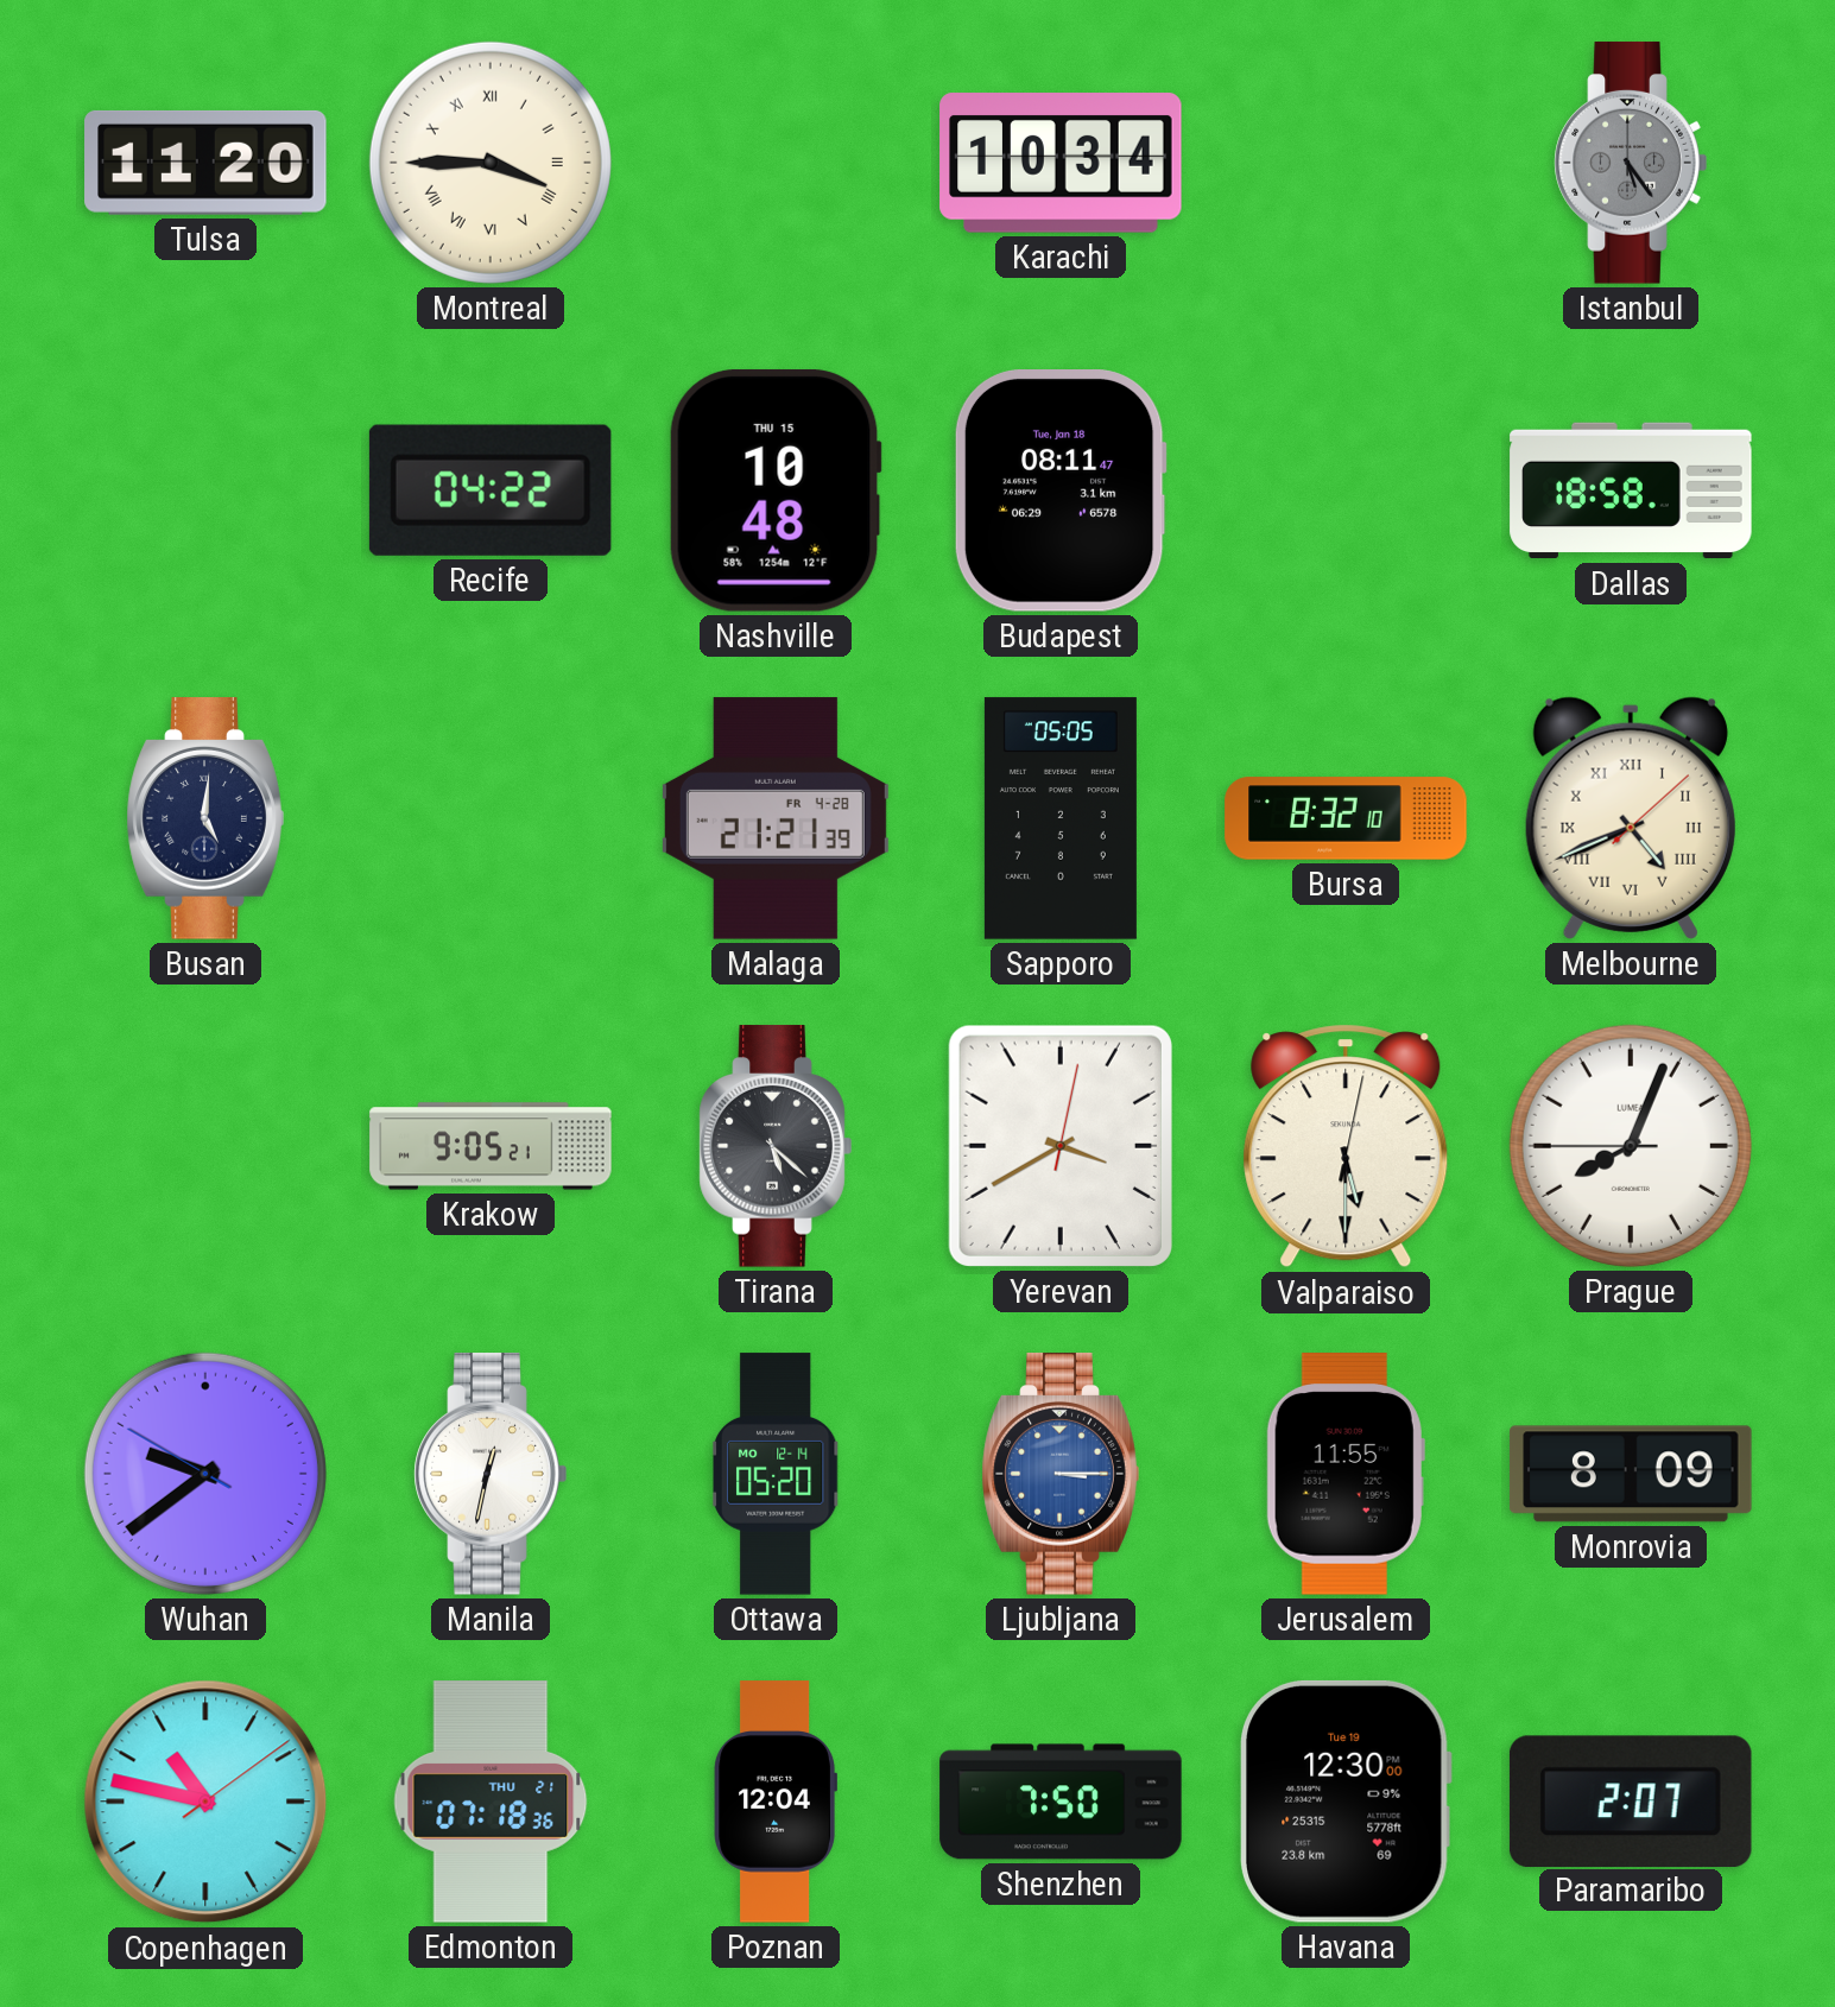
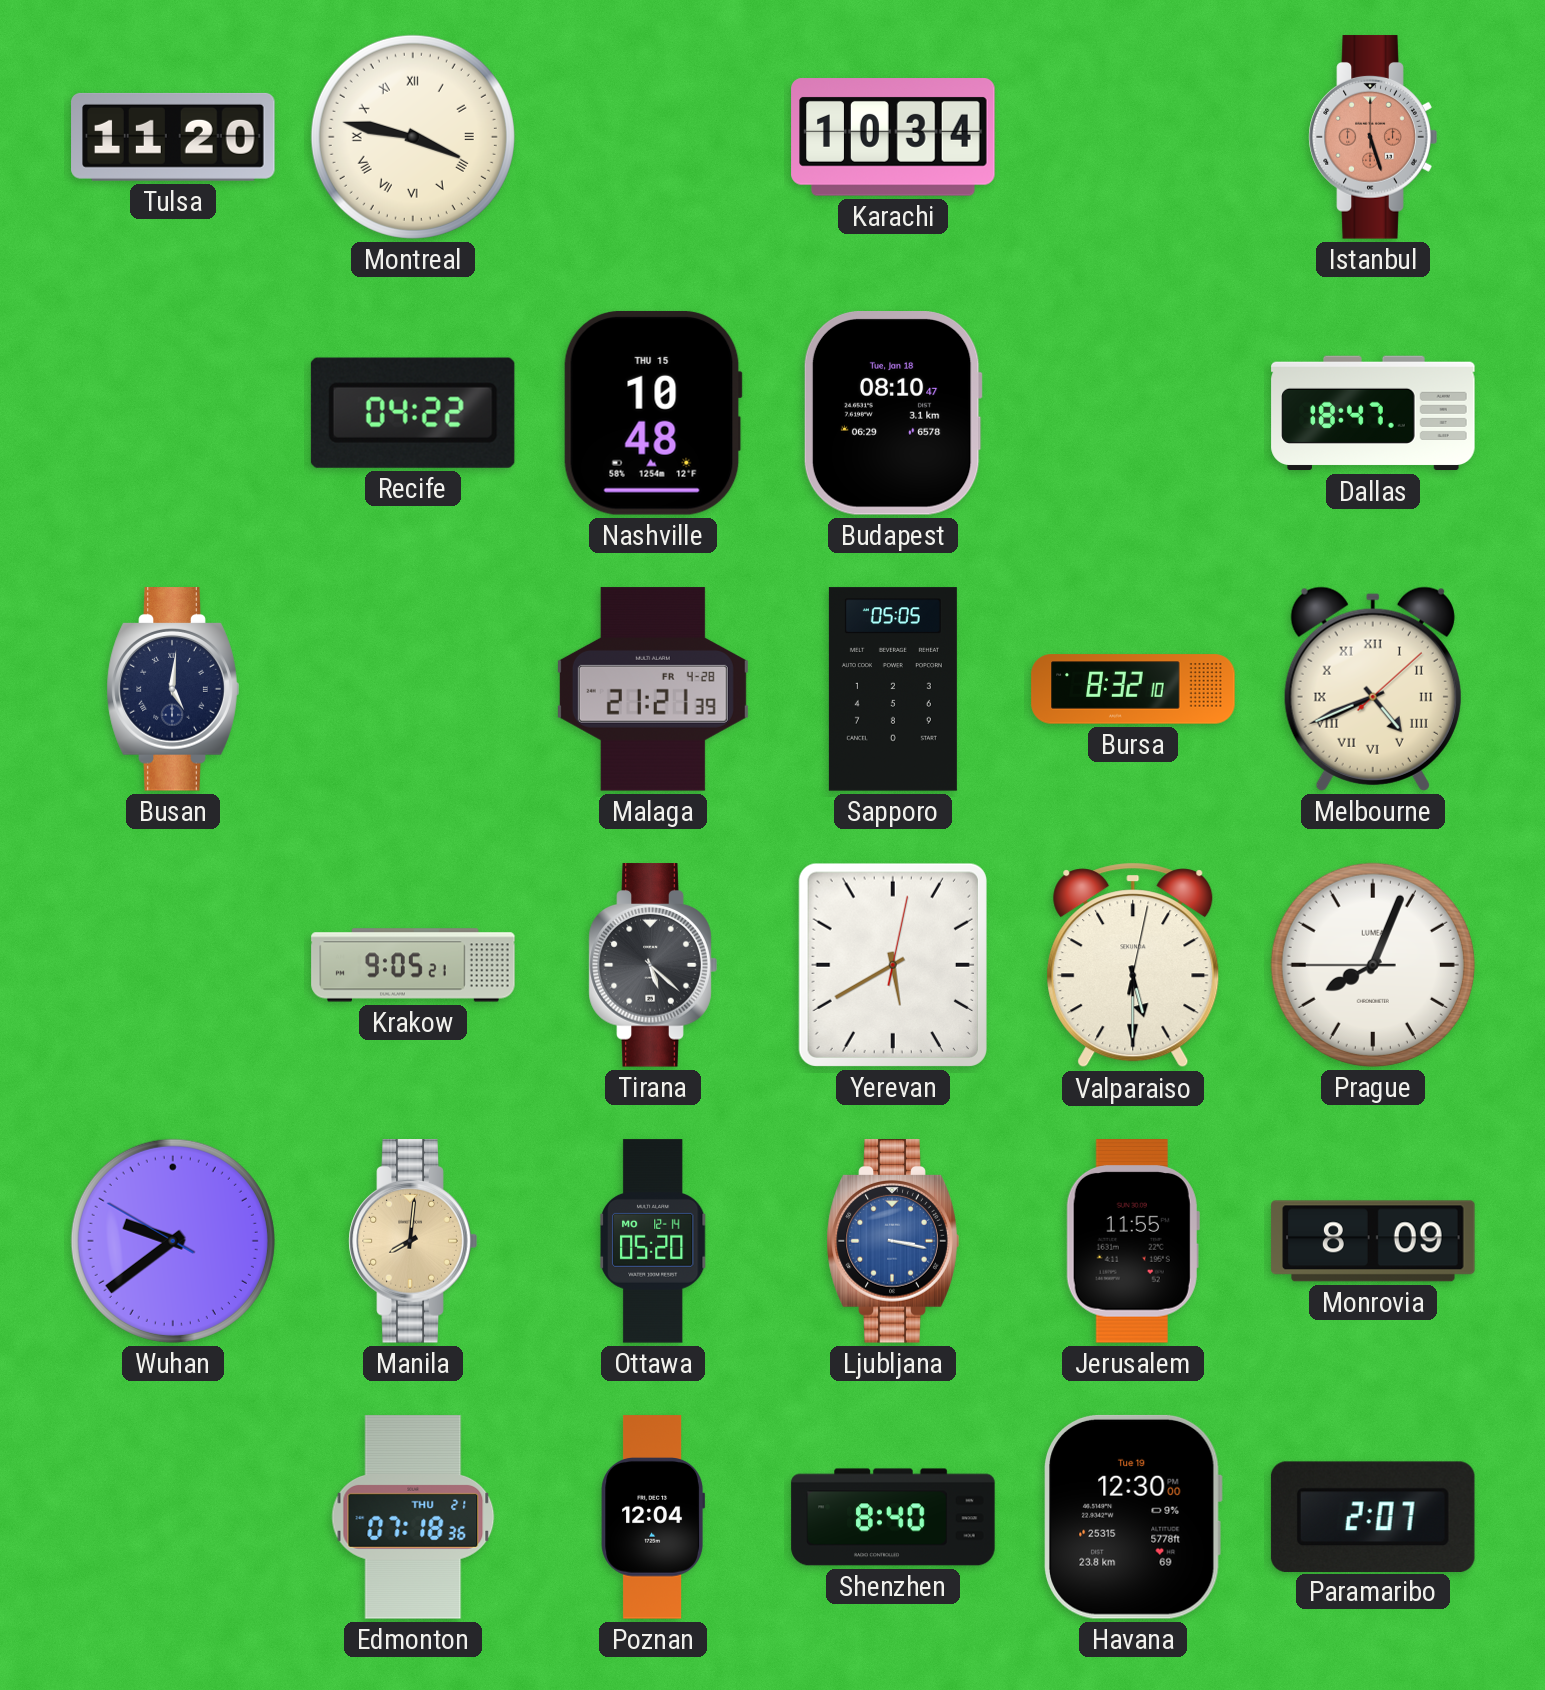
Montreal: 3:45 -> 3:47
Istanbul: 5:24 -> 5:27
Istanbul dial: grey -> salmon
Budapest: 08:11 -> 08:10
Dallas: 18:58 -> 18:47
Yerevan: 3:40 -> 5:40
Manila: 12:32 -> 8:01
Manila dial: white -> champagne
Ljubljana: 3:15 -> 3:17
Copenhagen: 10:47 -> none
Shenzhen: 7:50 -> 8:40
